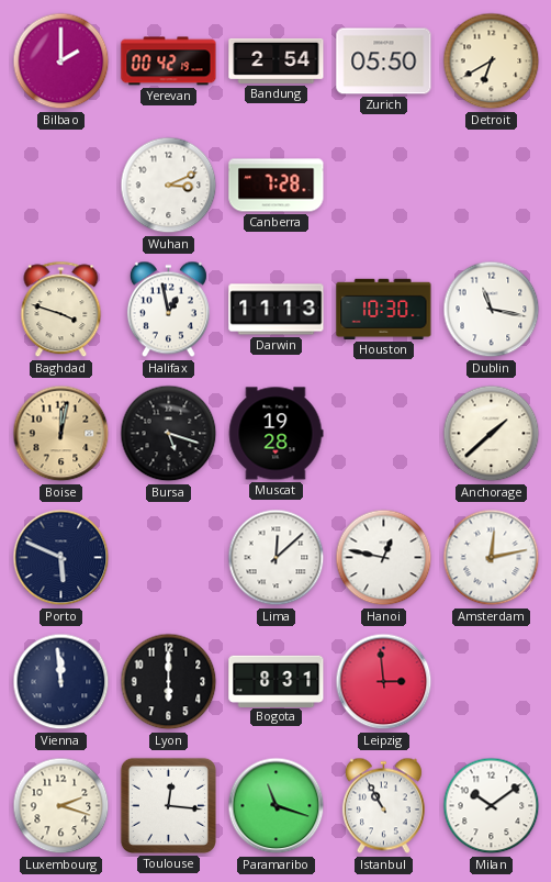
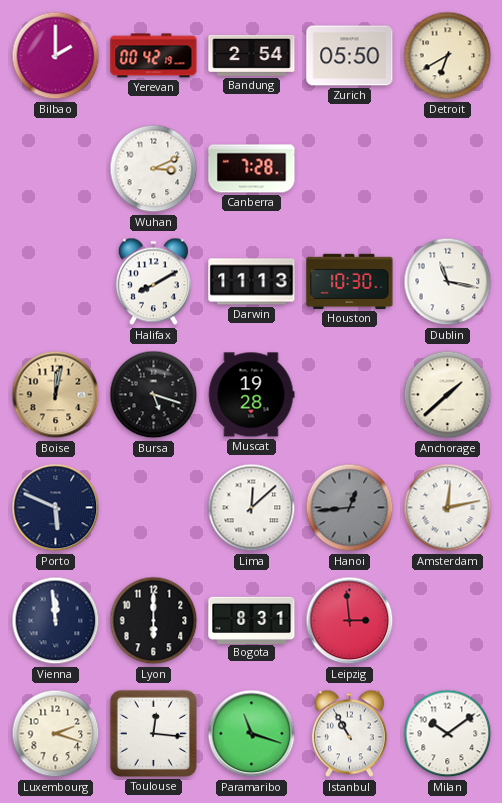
Baghdad: 3:48 -> none
Halifax: 12:58 -> 8:10
Hanoi: 12:47 -> 12:44
Hanoi dial: white -> grey
